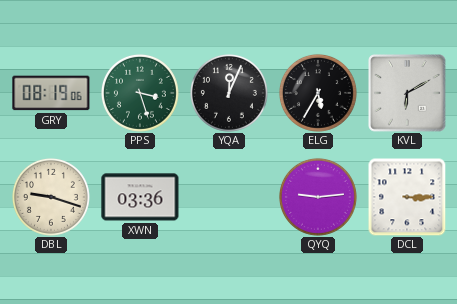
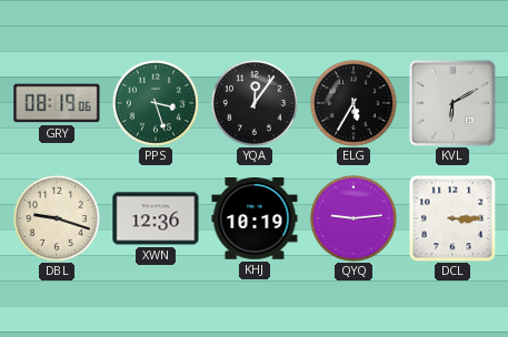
YQA: 12:04 -> 12:06
XWN: 03:36 -> 12:36
KHJ: none -> 10:19
